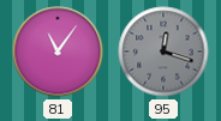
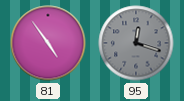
81: 11:06 -> 4:54
